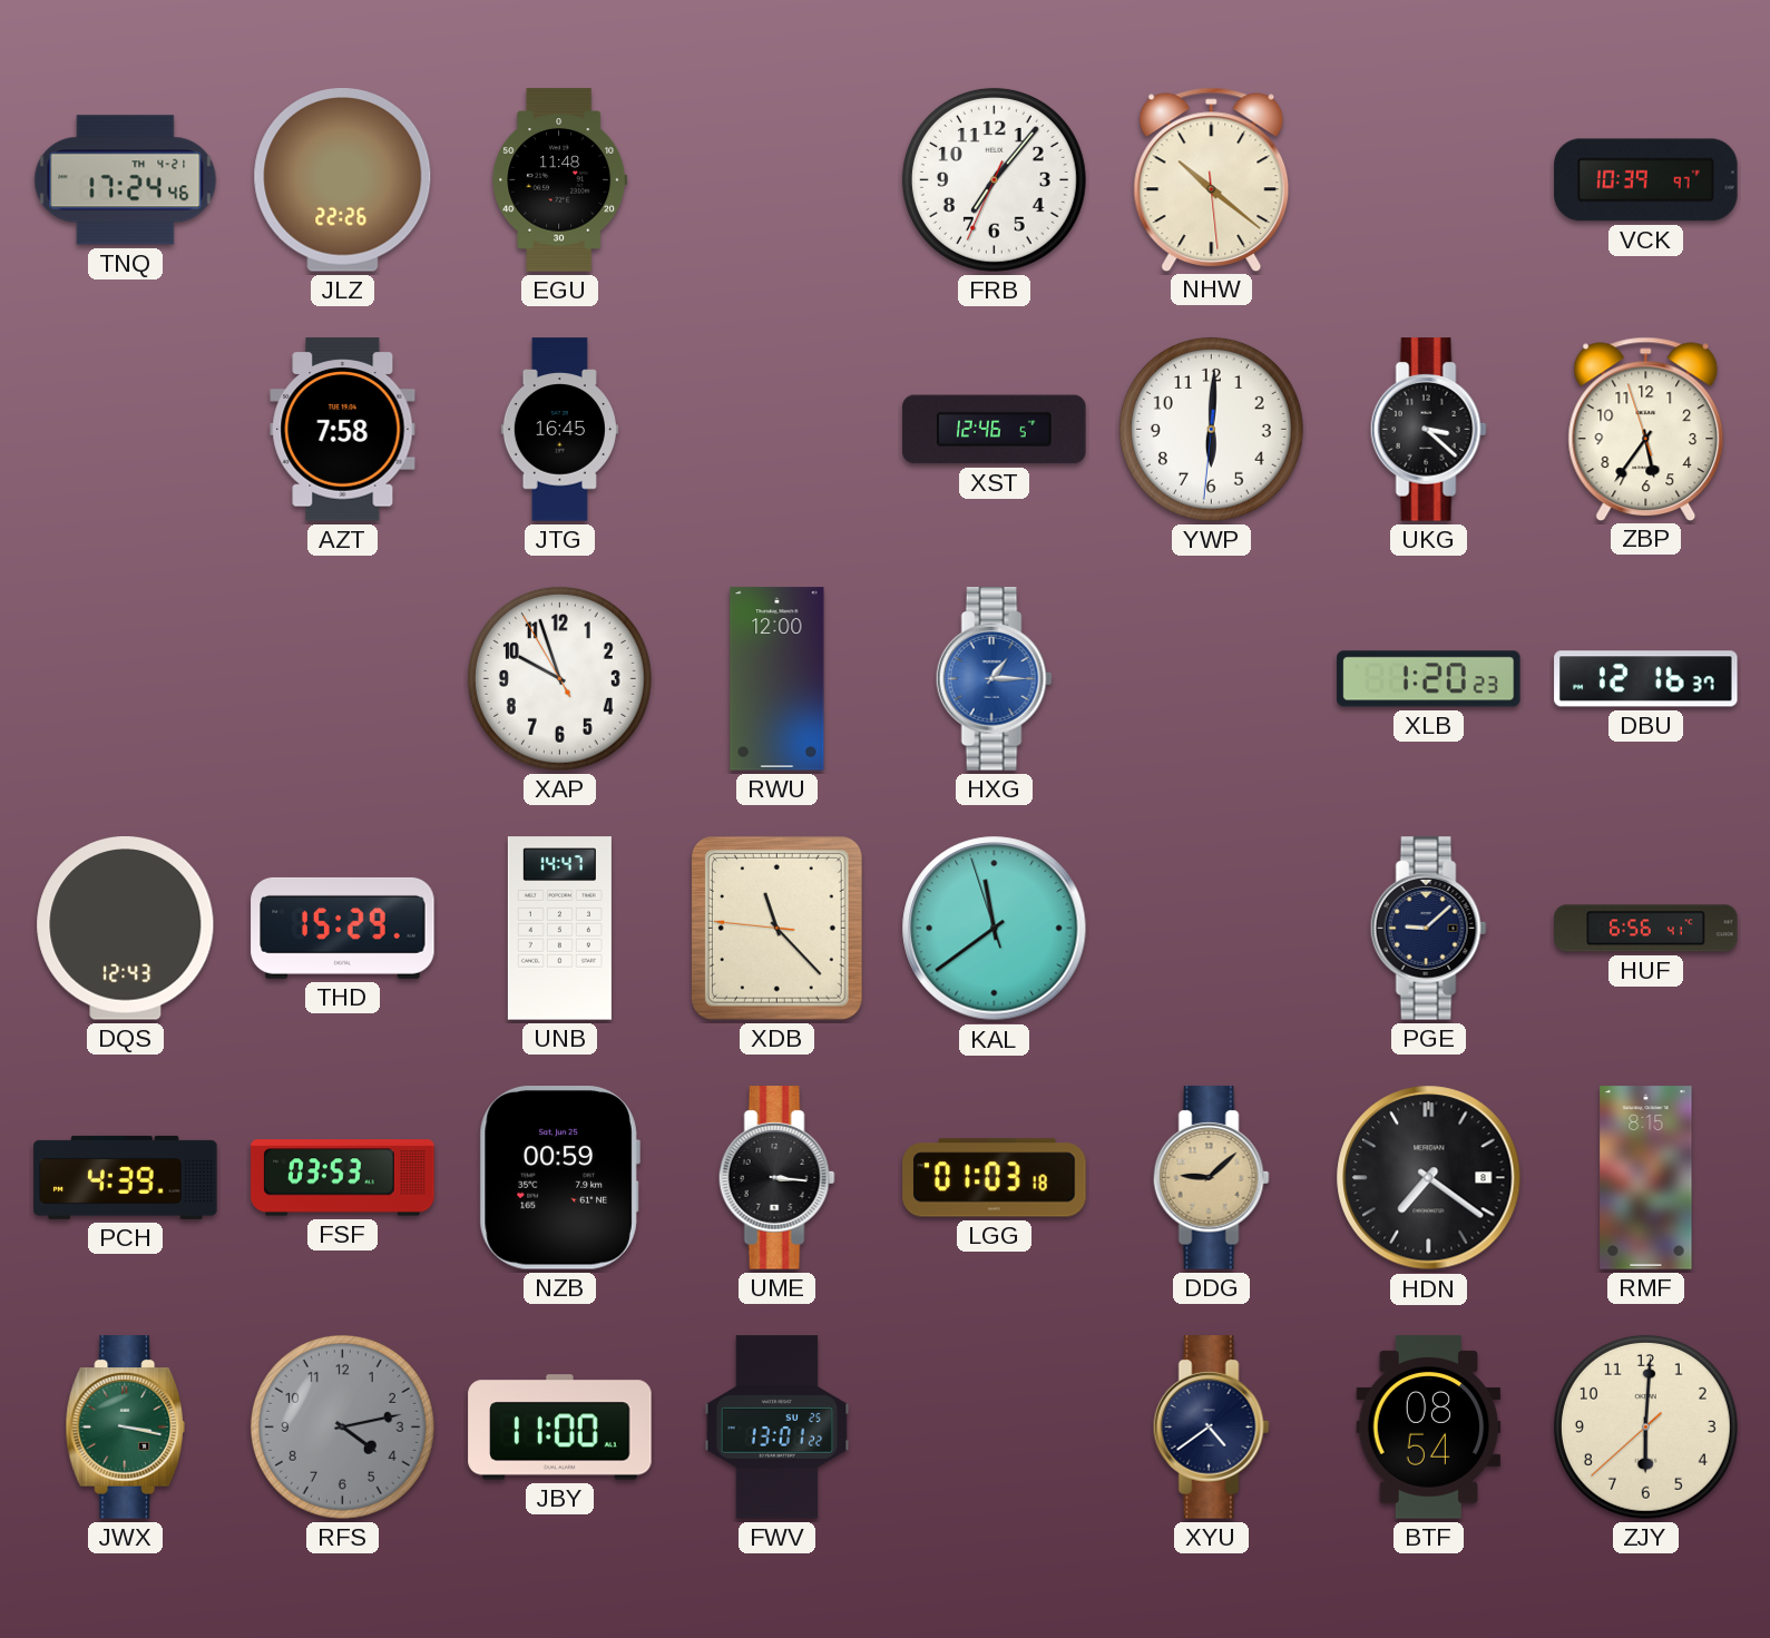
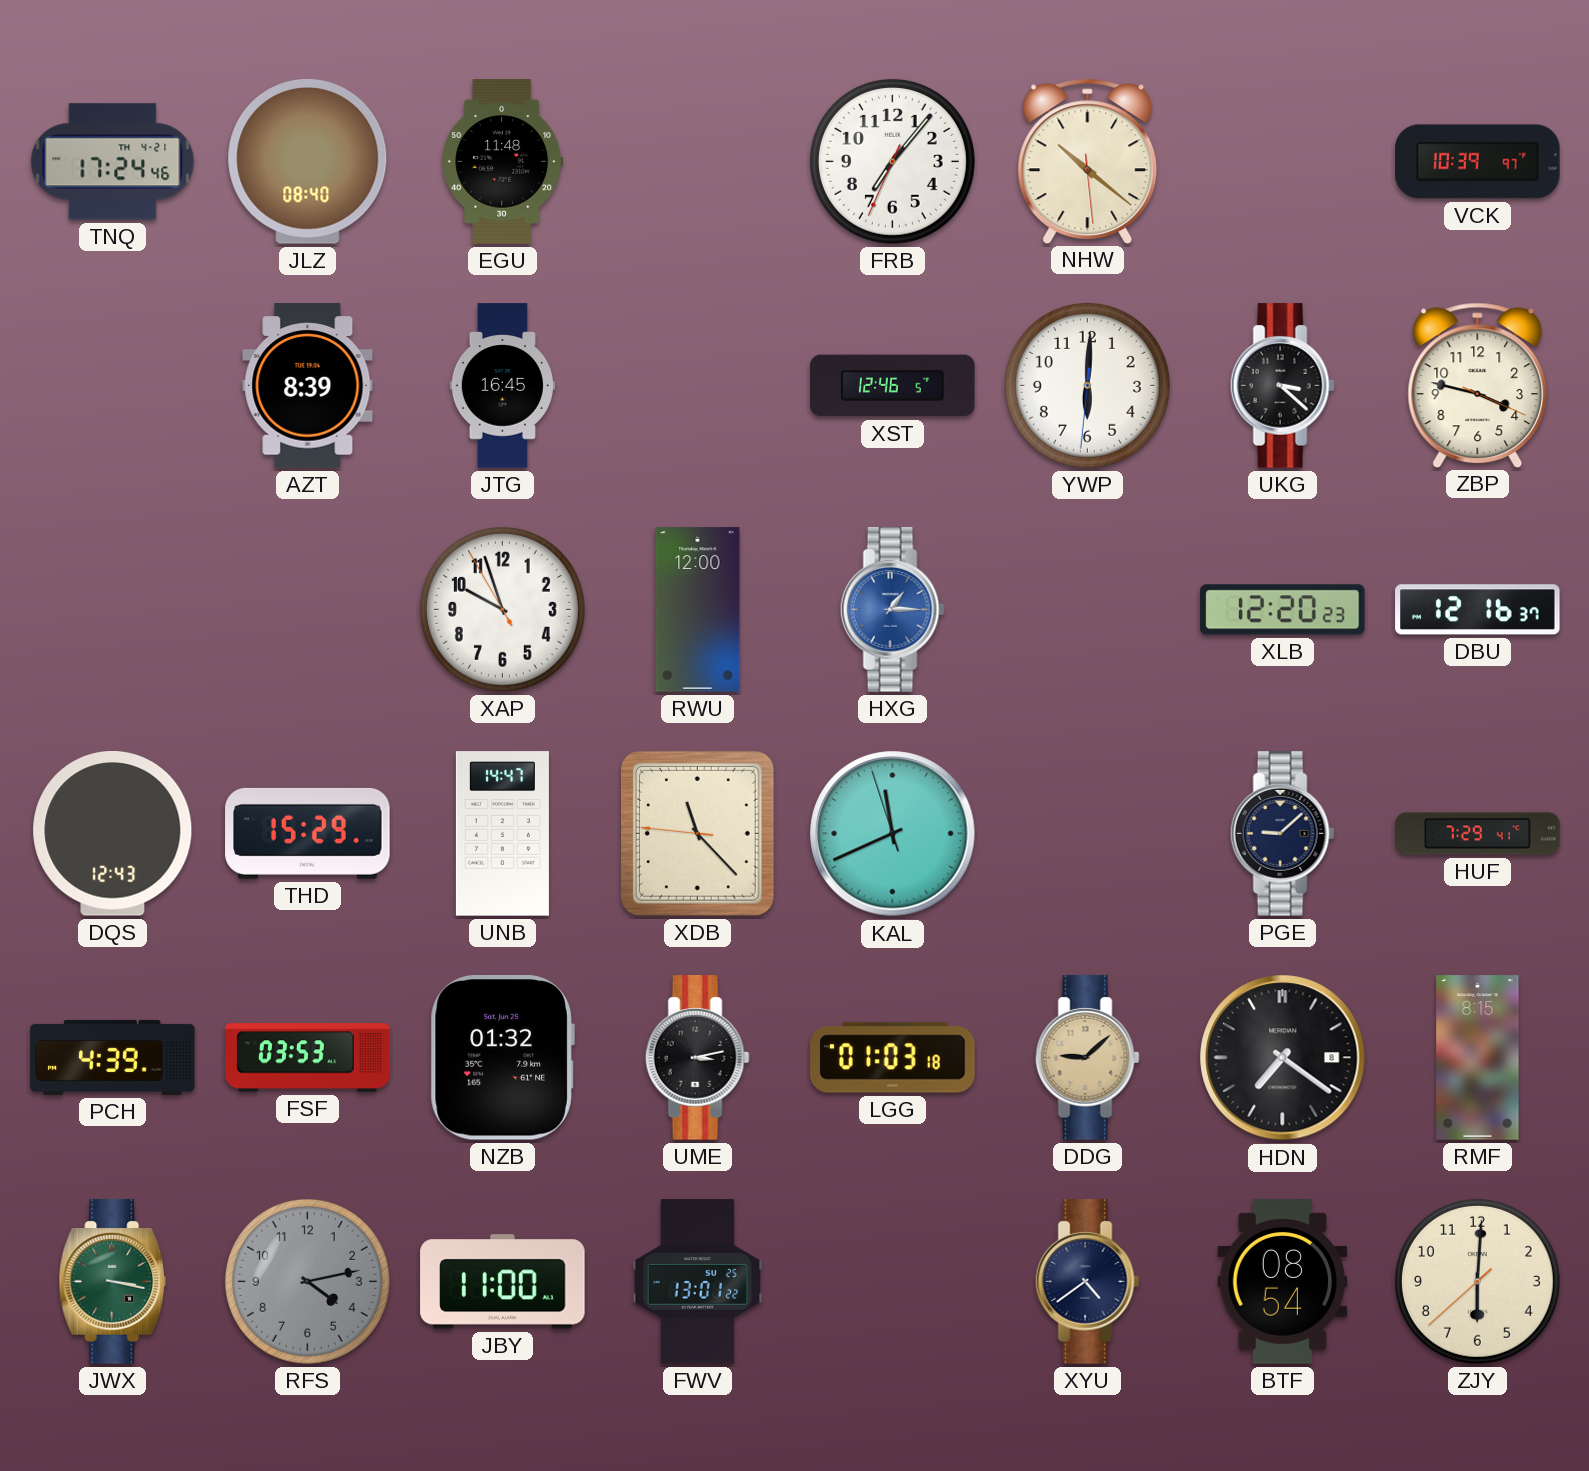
JLZ: 22:26 -> 08:40
AZT: 7:58 -> 8:39
ZBP: 5:35 -> 3:47
XLB: 1:20 -> 12:20
KAL: 11:38 -> 11:40
HUF: 6:56 -> 7:29
NZB: 00:59 -> 01:32
UME: 3:16 -> 3:13
